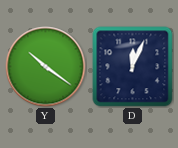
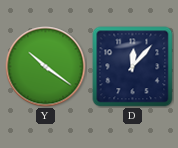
D: 12:04 -> 12:07
